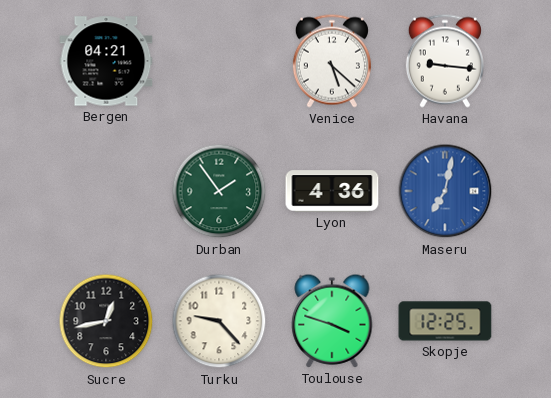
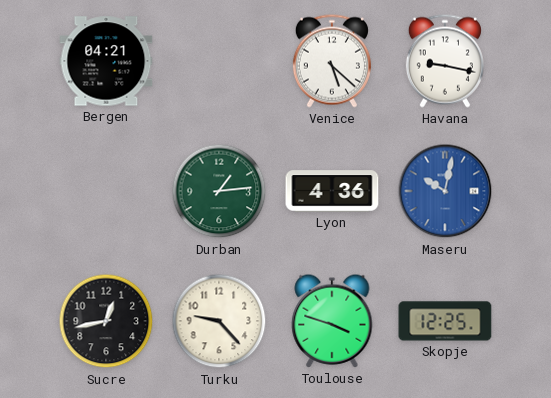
Havana: 9:16 -> 9:17
Durban: 1:54 -> 1:14
Maseru: 7:02 -> 10:02
